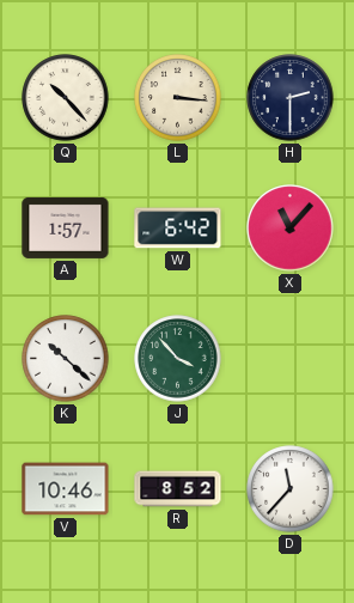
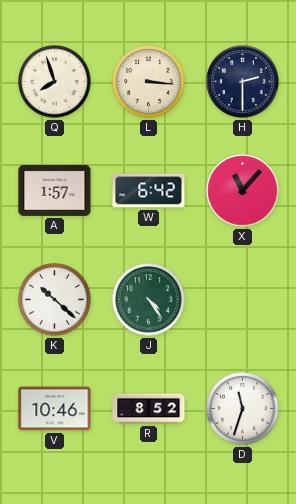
Q: 10:23 -> 7:57
J: 3:53 -> 4:24
D: 11:37 -> 11:33
